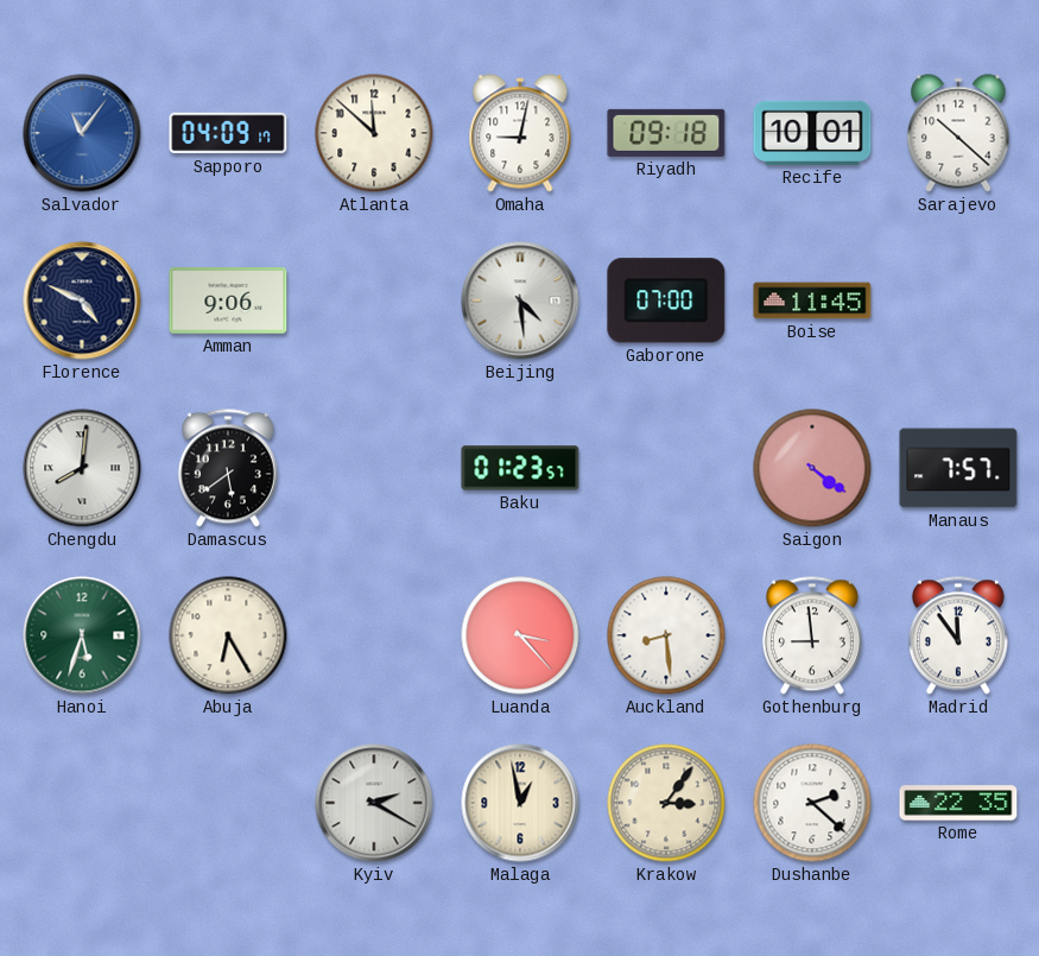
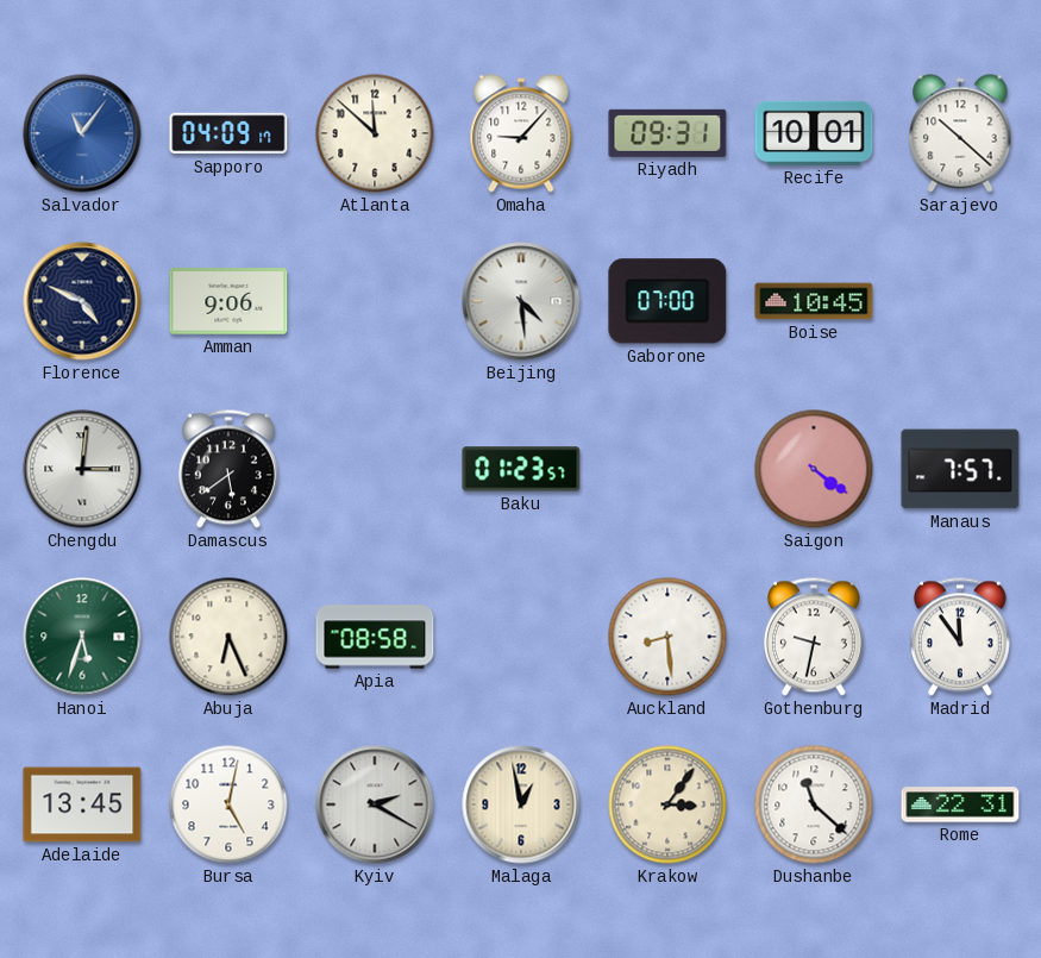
Omaha: 9:02 -> 9:07
Riyadh: 09:18 -> 09:31
Boise: 11:45 -> 10:45
Chengdu: 8:01 -> 3:01
Abuja: 6:25 -> 6:26
Apia: none -> 08:58
Luanda: 3:23 -> none
Gothenburg: 8:59 -> 9:32
Adelaide: none -> 13:45
Bursa: none -> 5:02
Dushanbe: 2:22 -> 11:22
Rome: 22:35 -> 22:31
